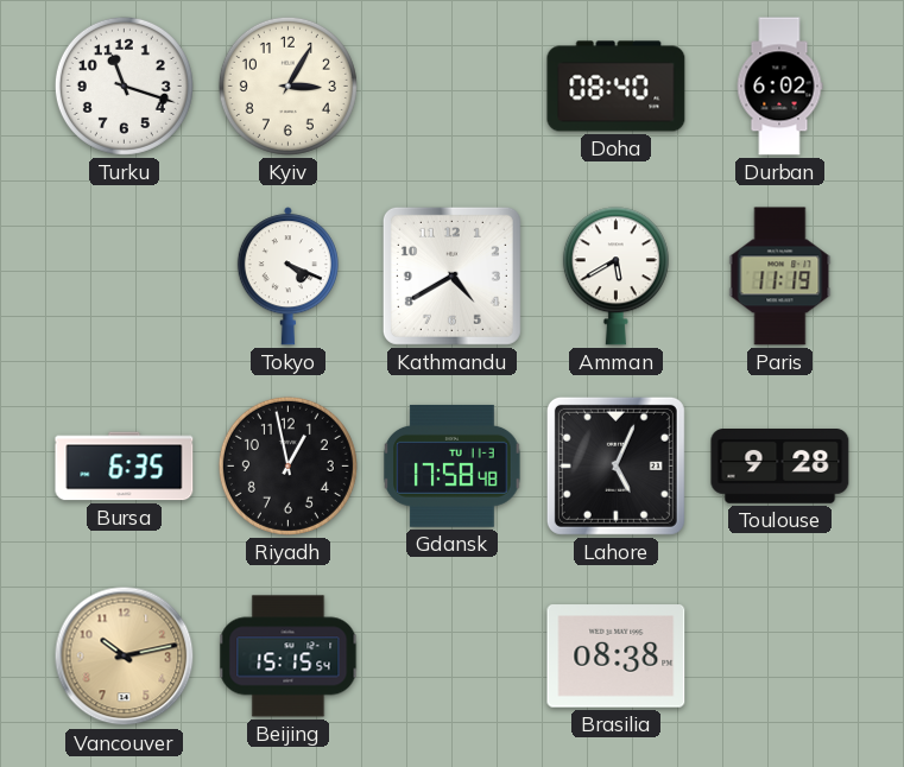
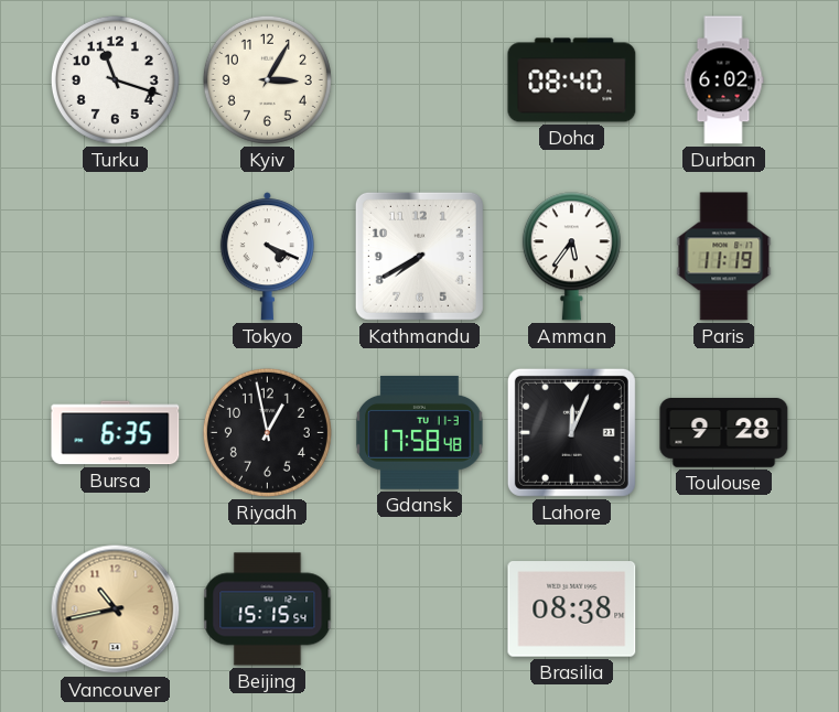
Kathmandu: 4:40 -> 7:40
Amman: 5:40 -> 5:36
Lahore: 5:04 -> 12:04
Vancouver: 10:13 -> 10:43
